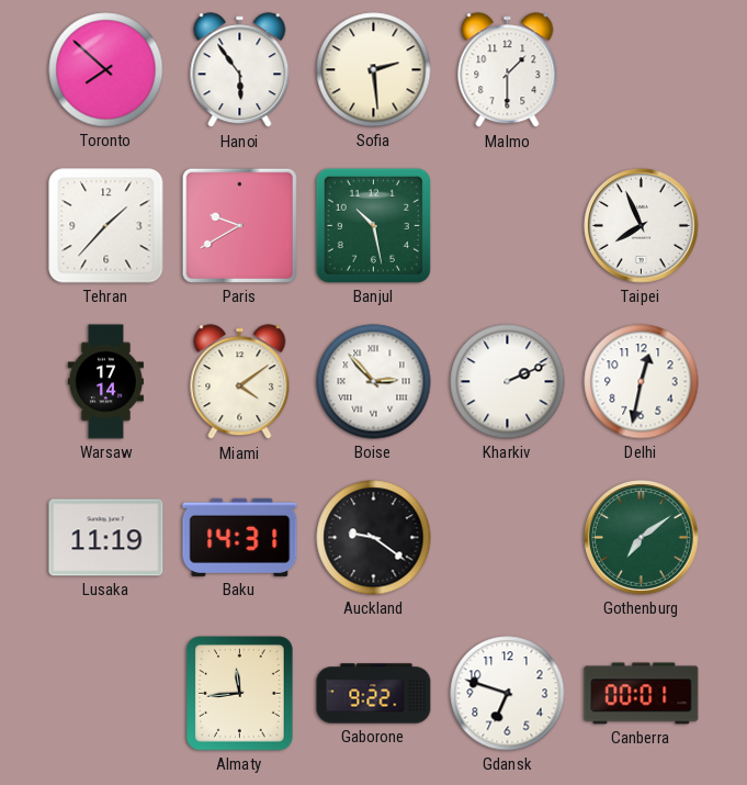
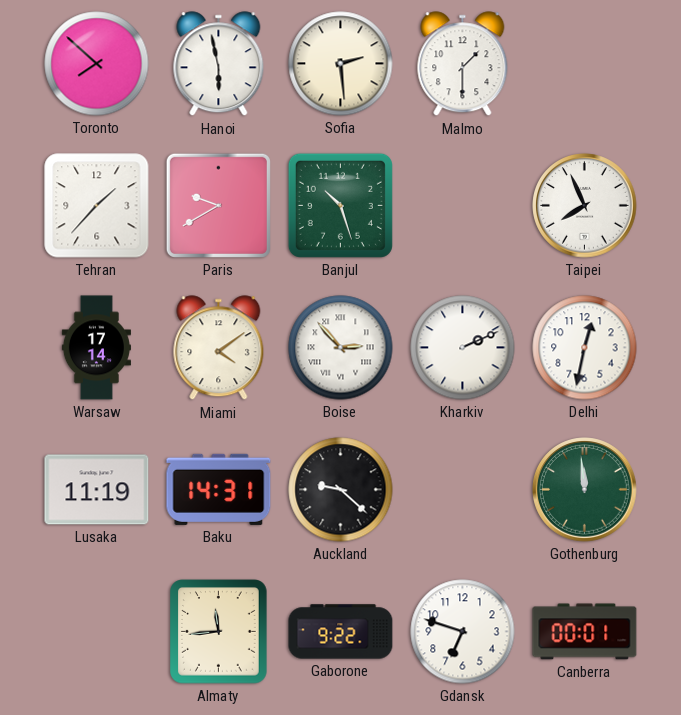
Hanoi: 5:54 -> 5:58
Banjul: 10:28 -> 10:27
Auckland: 9:21 -> 9:22
Gothenburg: 7:09 -> 11:59
